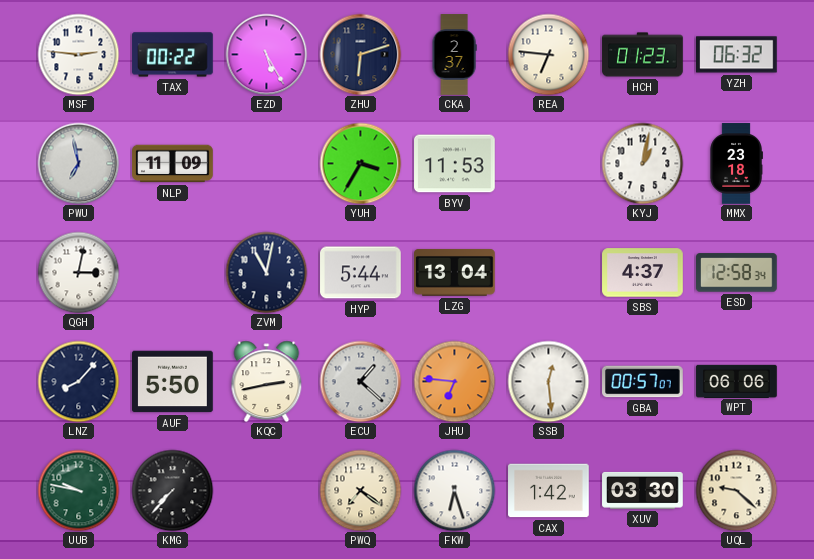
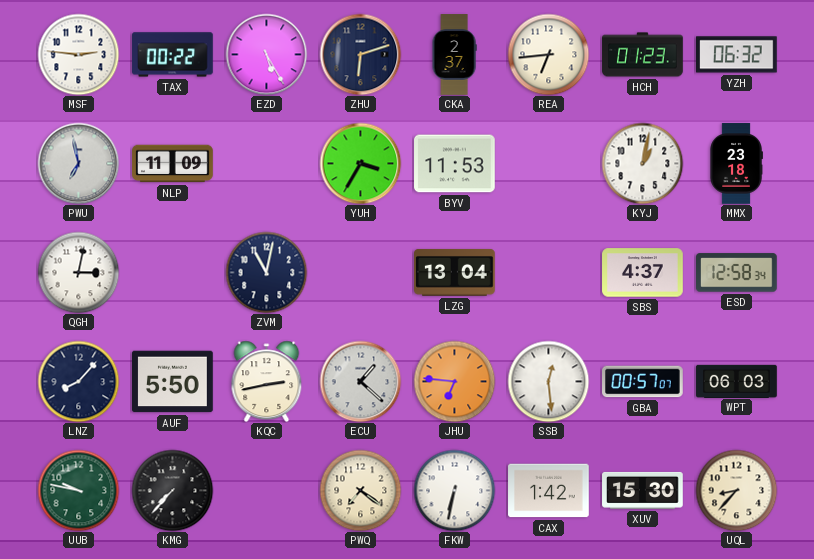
REA: 6:46 -> 6:44
HYP: 5:44 -> none
WPT: 06:06 -> 06:03
FKW: 6:27 -> 6:32
XUV: 03:30 -> 15:30
UQL: 9:22 -> 8:37
